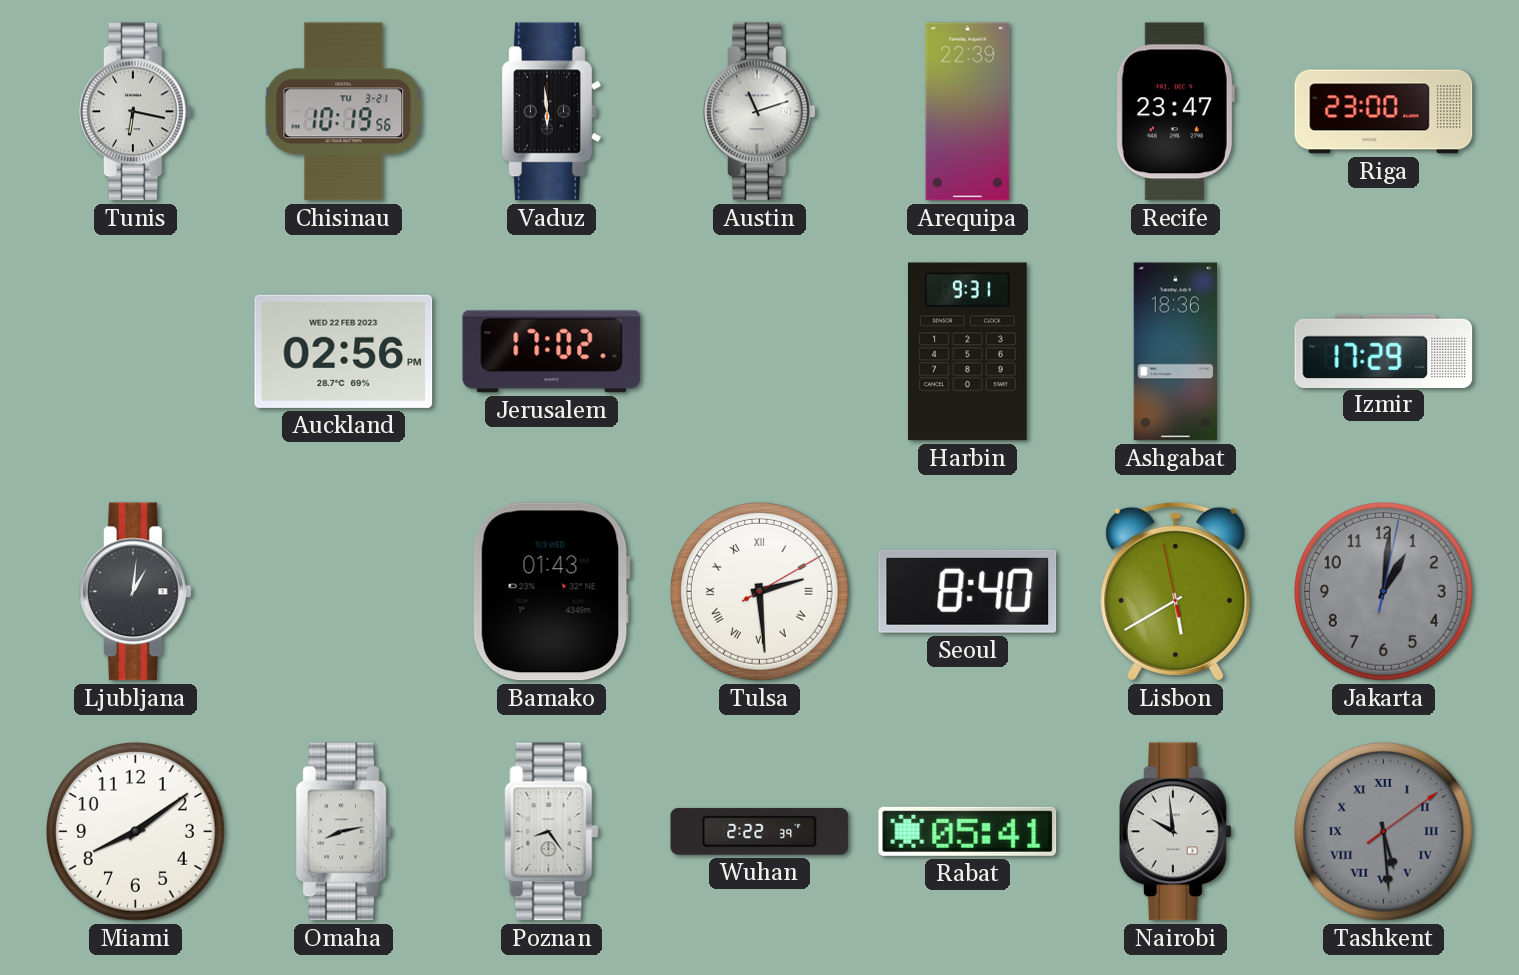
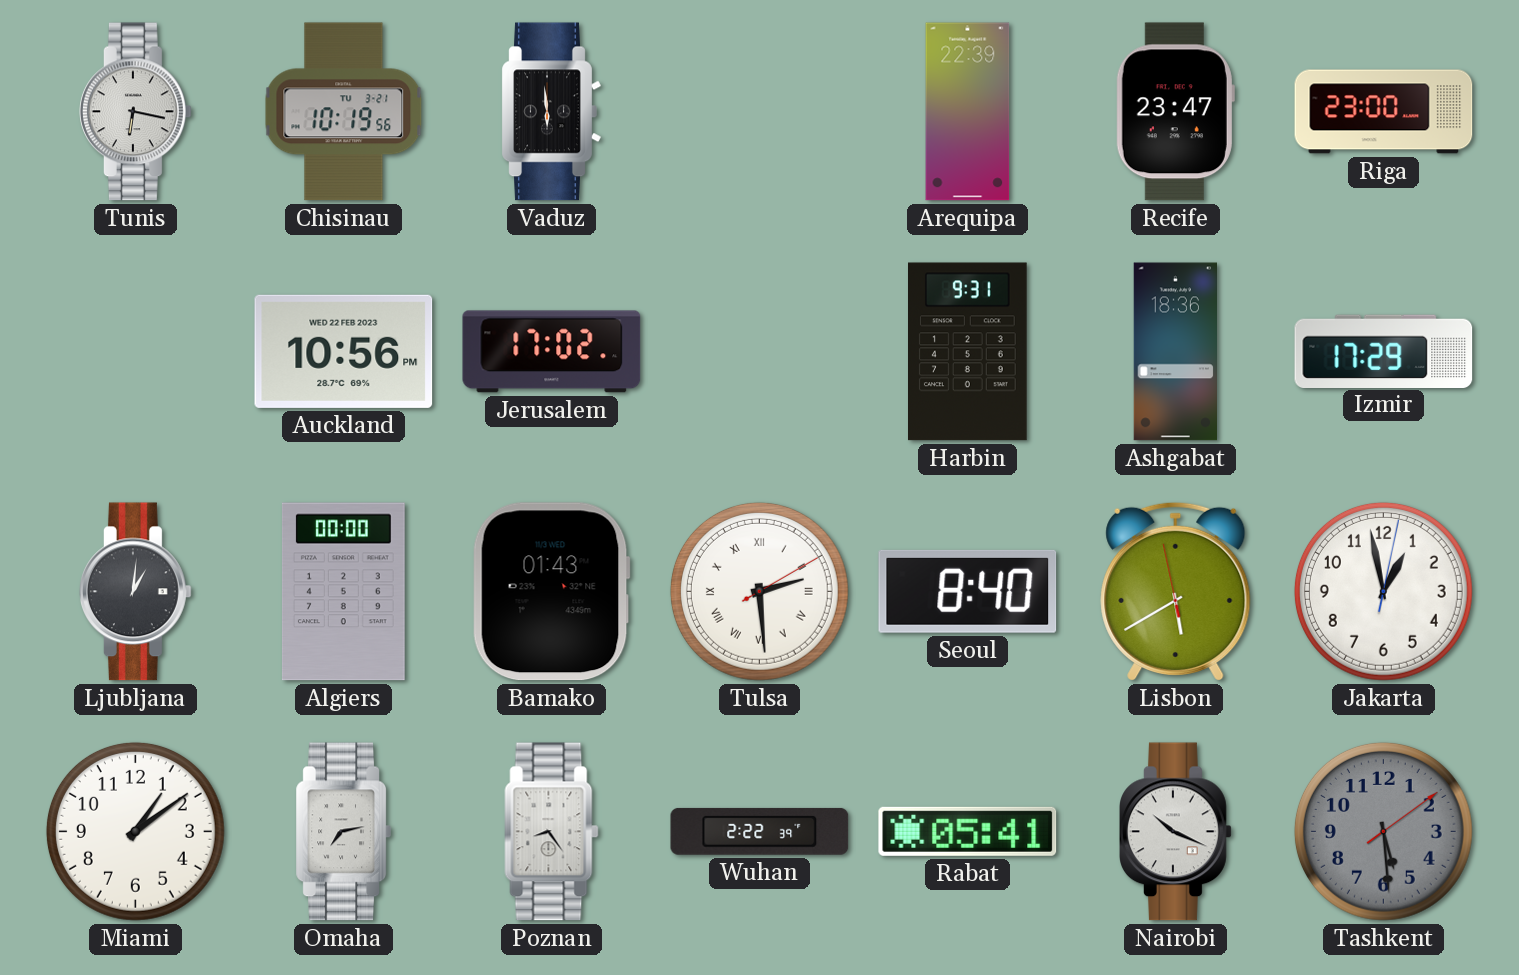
Austin: 11:12 -> none
Auckland: 02:56 -> 10:56
Algiers: none -> 00:00
Jakarta: 1:01 -> 12:58
Jakarta dial: grey -> white
Miami: 8:09 -> 1:09
Omaha: 8:13 -> 7:13
Nairobi: 9:59 -> 10:19
Tashkent numerals: Roman -> Arabic
